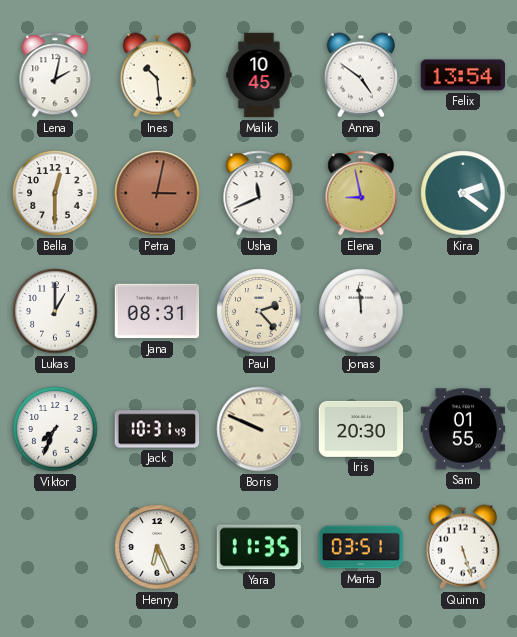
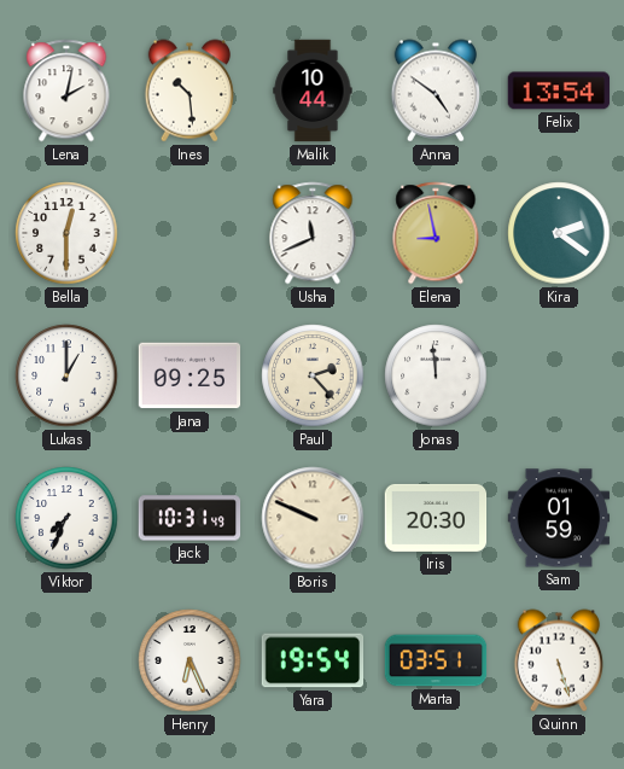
Malik: 10:45 -> 10:44
Petra: 3:02 -> none
Jana: 08:31 -> 09:25
Sam: 01:55 -> 01:59
Yara: 11:35 -> 19:54
